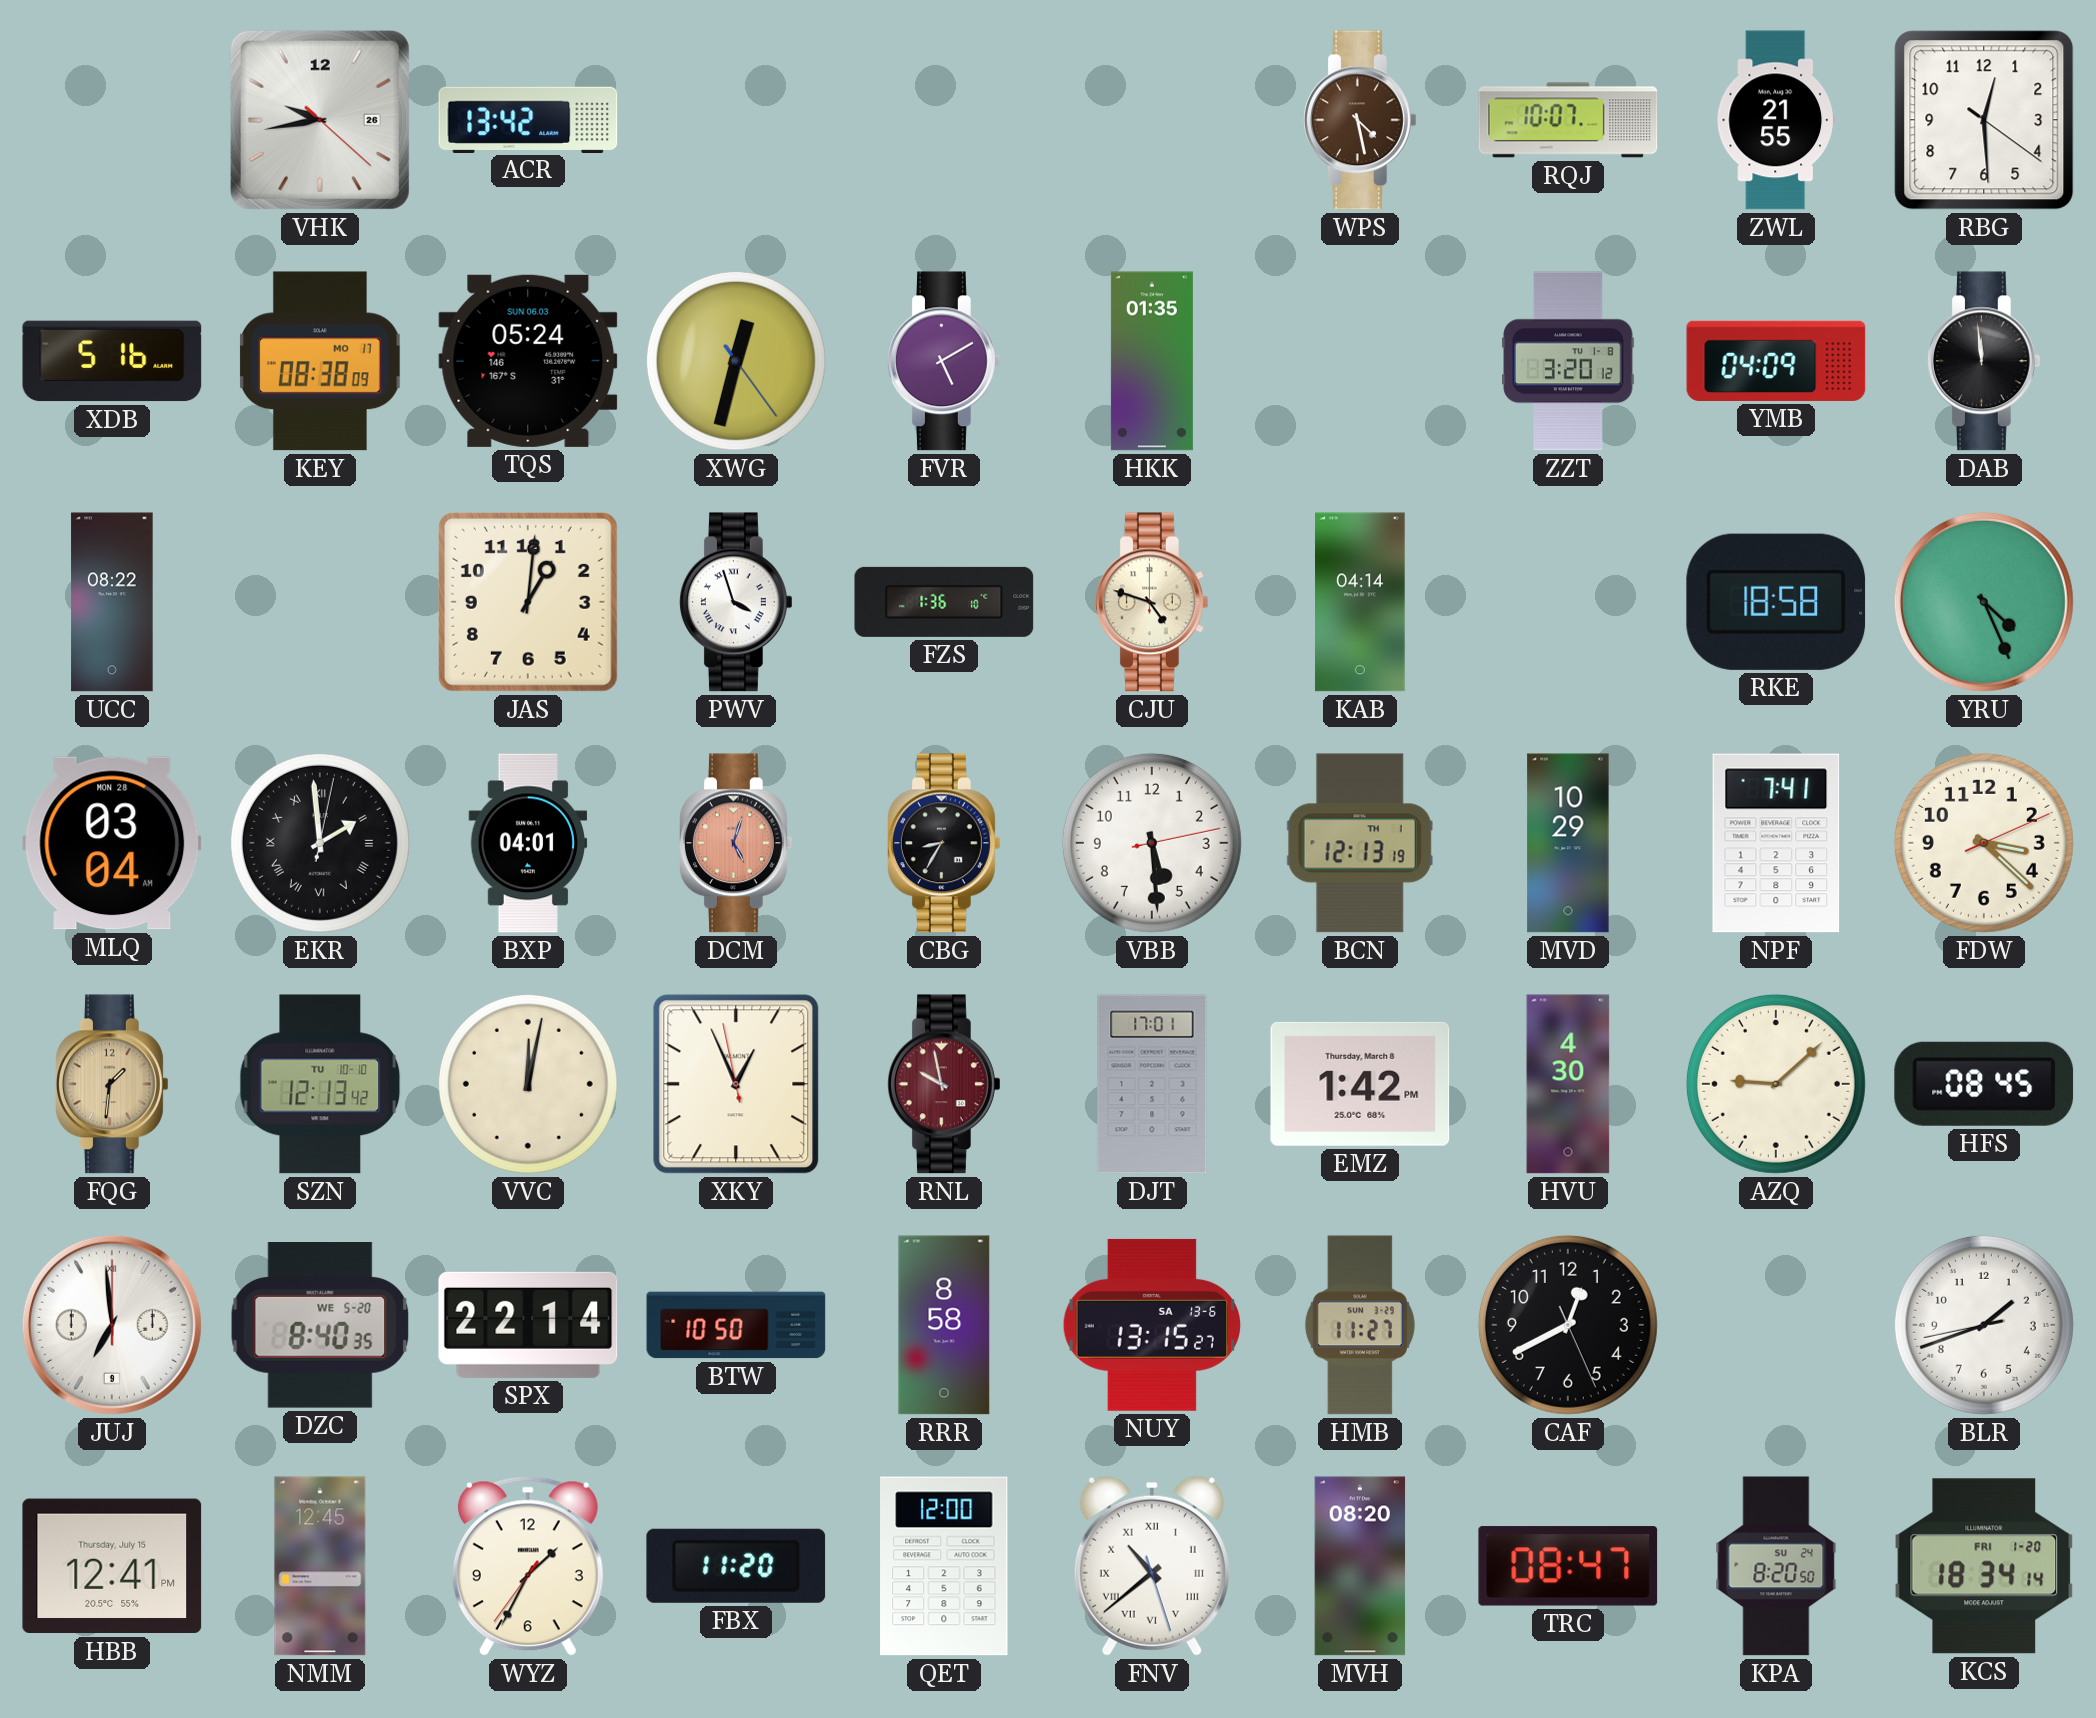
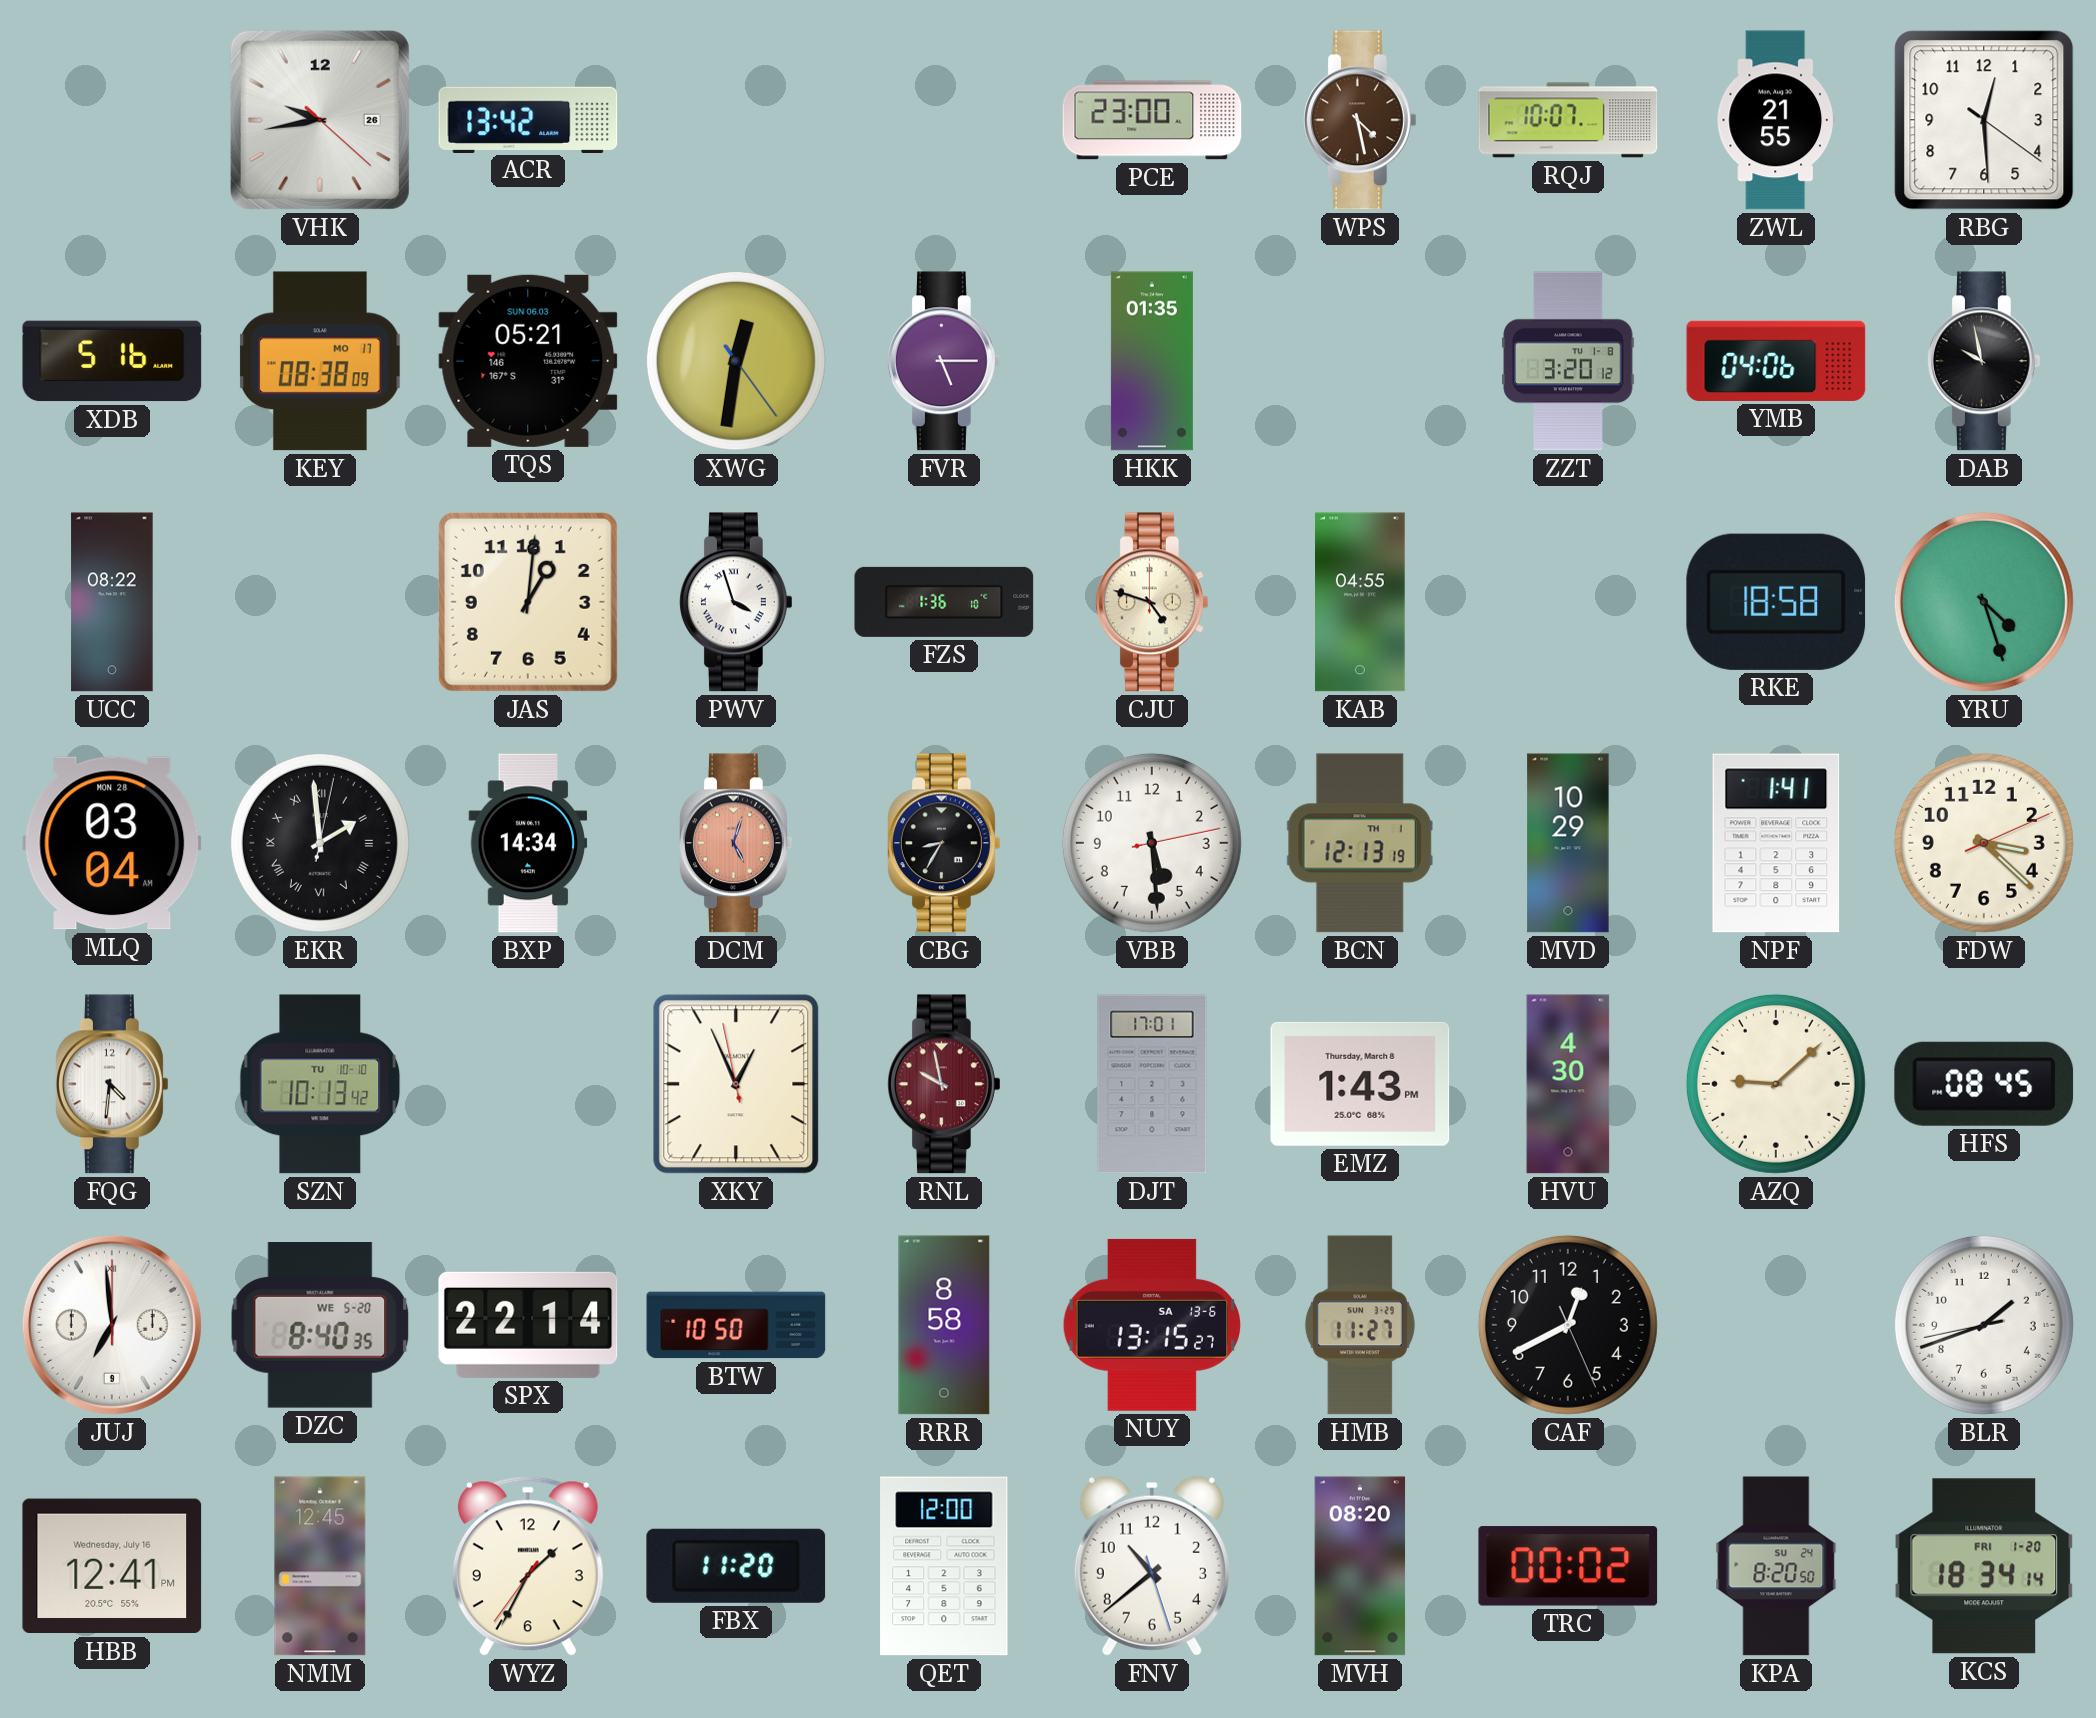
PCE: none -> 23:00
TQS: 05:24 -> 05:21
XWG: 12:32 -> 12:31
FVR: 5:10 -> 5:15
YMB: 04:09 -> 04:06
DAB: 11:59 -> 9:58
KAB: 04:14 -> 04:55
YRU: 4:26 -> 4:27
BXP: 04:01 -> 14:34
NPF: 7:41 -> 1:41
FQG: 1:31 -> 4:31
FQG dial: champagne -> white
SZN: 12:13 -> 10:13
VVC: 12:02 -> none
EMZ: 1:42 -> 1:43
HBB date: Thursday, July 15 -> Wednesday, July 16
FNV numerals: Roman -> Arabic
TRC: 08:47 -> 00:02
